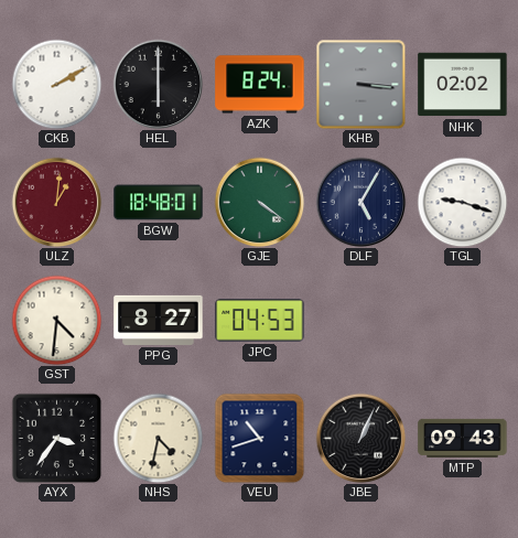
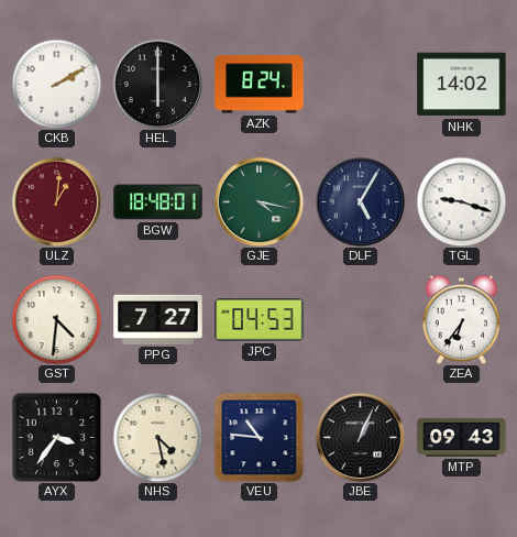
KHB: 3:16 -> none
NHK: 02:02 -> 14:02
GJE: 4:21 -> 4:17
PPG: 8:27 -> 7:27
ZEA: none -> 6:36
NHS: 4:32 -> 4:28
VEU: 10:42 -> 10:46
